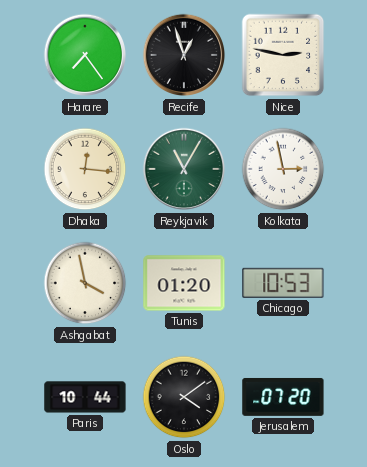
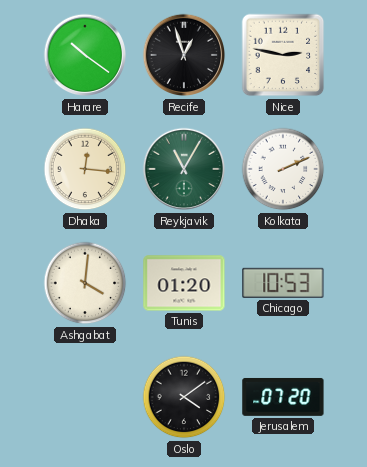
Harare: 7:24 -> 10:21
Kolkata: 2:58 -> 2:11
Ashgabat: 3:58 -> 4:01
Paris: 10:44 -> none
